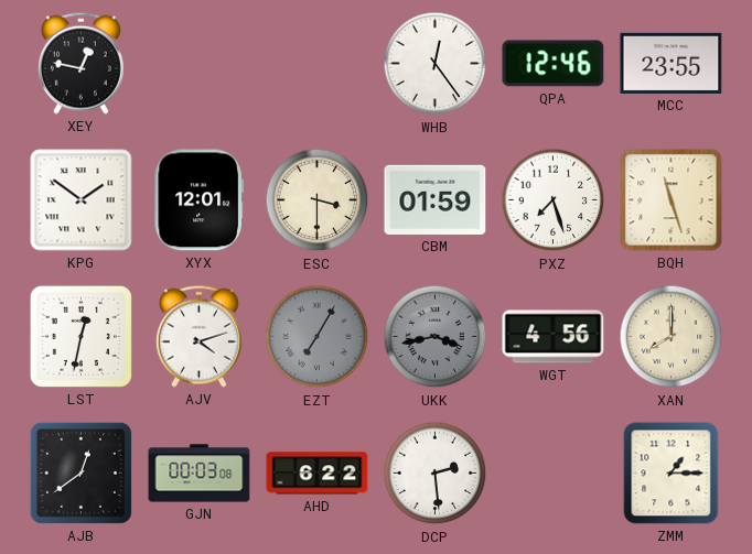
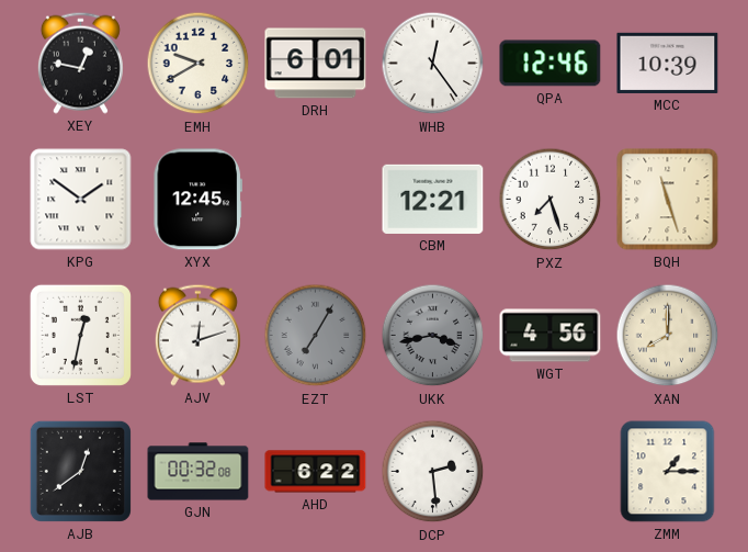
EMH: none -> 9:40
DRH: none -> 6:01
MCC: 23:55 -> 10:39
XYX: 12:01 -> 12:45
ESC: 3:30 -> none
CBM: 01:59 -> 12:21
AJV: 4:12 -> 12:12
GJN: 00:03 -> 00:32
